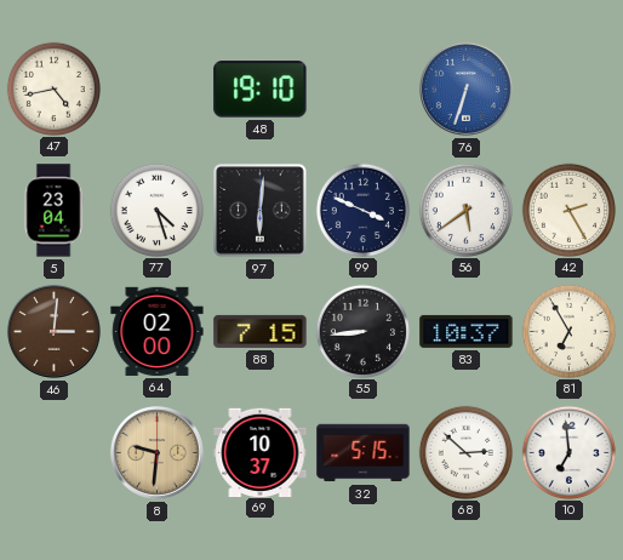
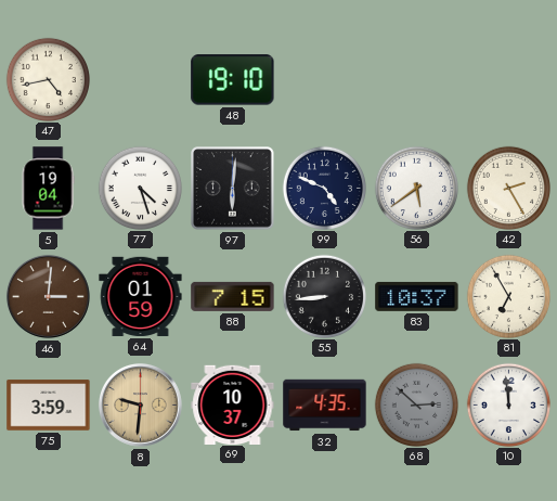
76: 6:33 -> none
5: 23:04 -> 19:04
99: 3:49 -> 4:49
64: 02:00 -> 01:59
75: none -> 3:59
32: 5:15 -> 4:35
68 dial: white -> grey
10: 6:59 -> 11:59
